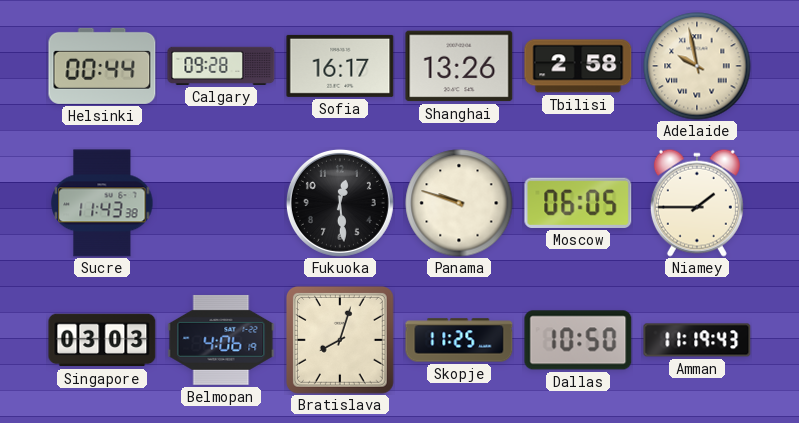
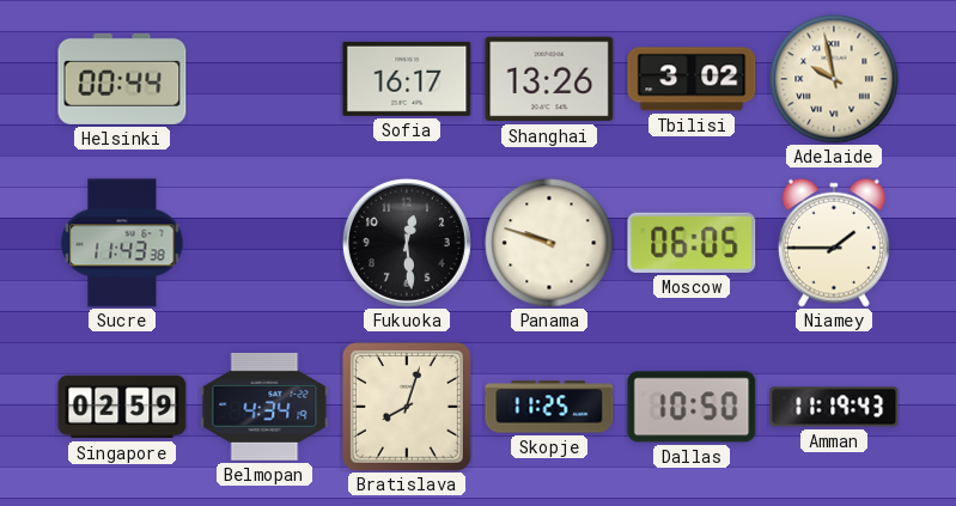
Calgary: 09:28 -> none
Tbilisi: 2:58 -> 3:02
Singapore: 03:03 -> 02:59
Belmopan: 4:06 -> 4:34
